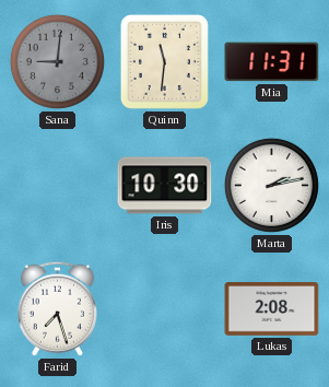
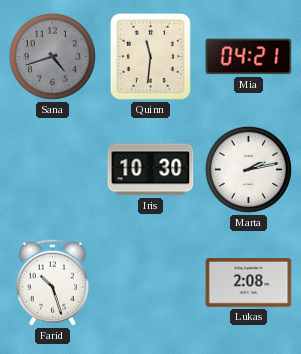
Sana: 9:01 -> 4:42
Mia: 11:31 -> 04:21
Farid: 7:27 -> 10:27
